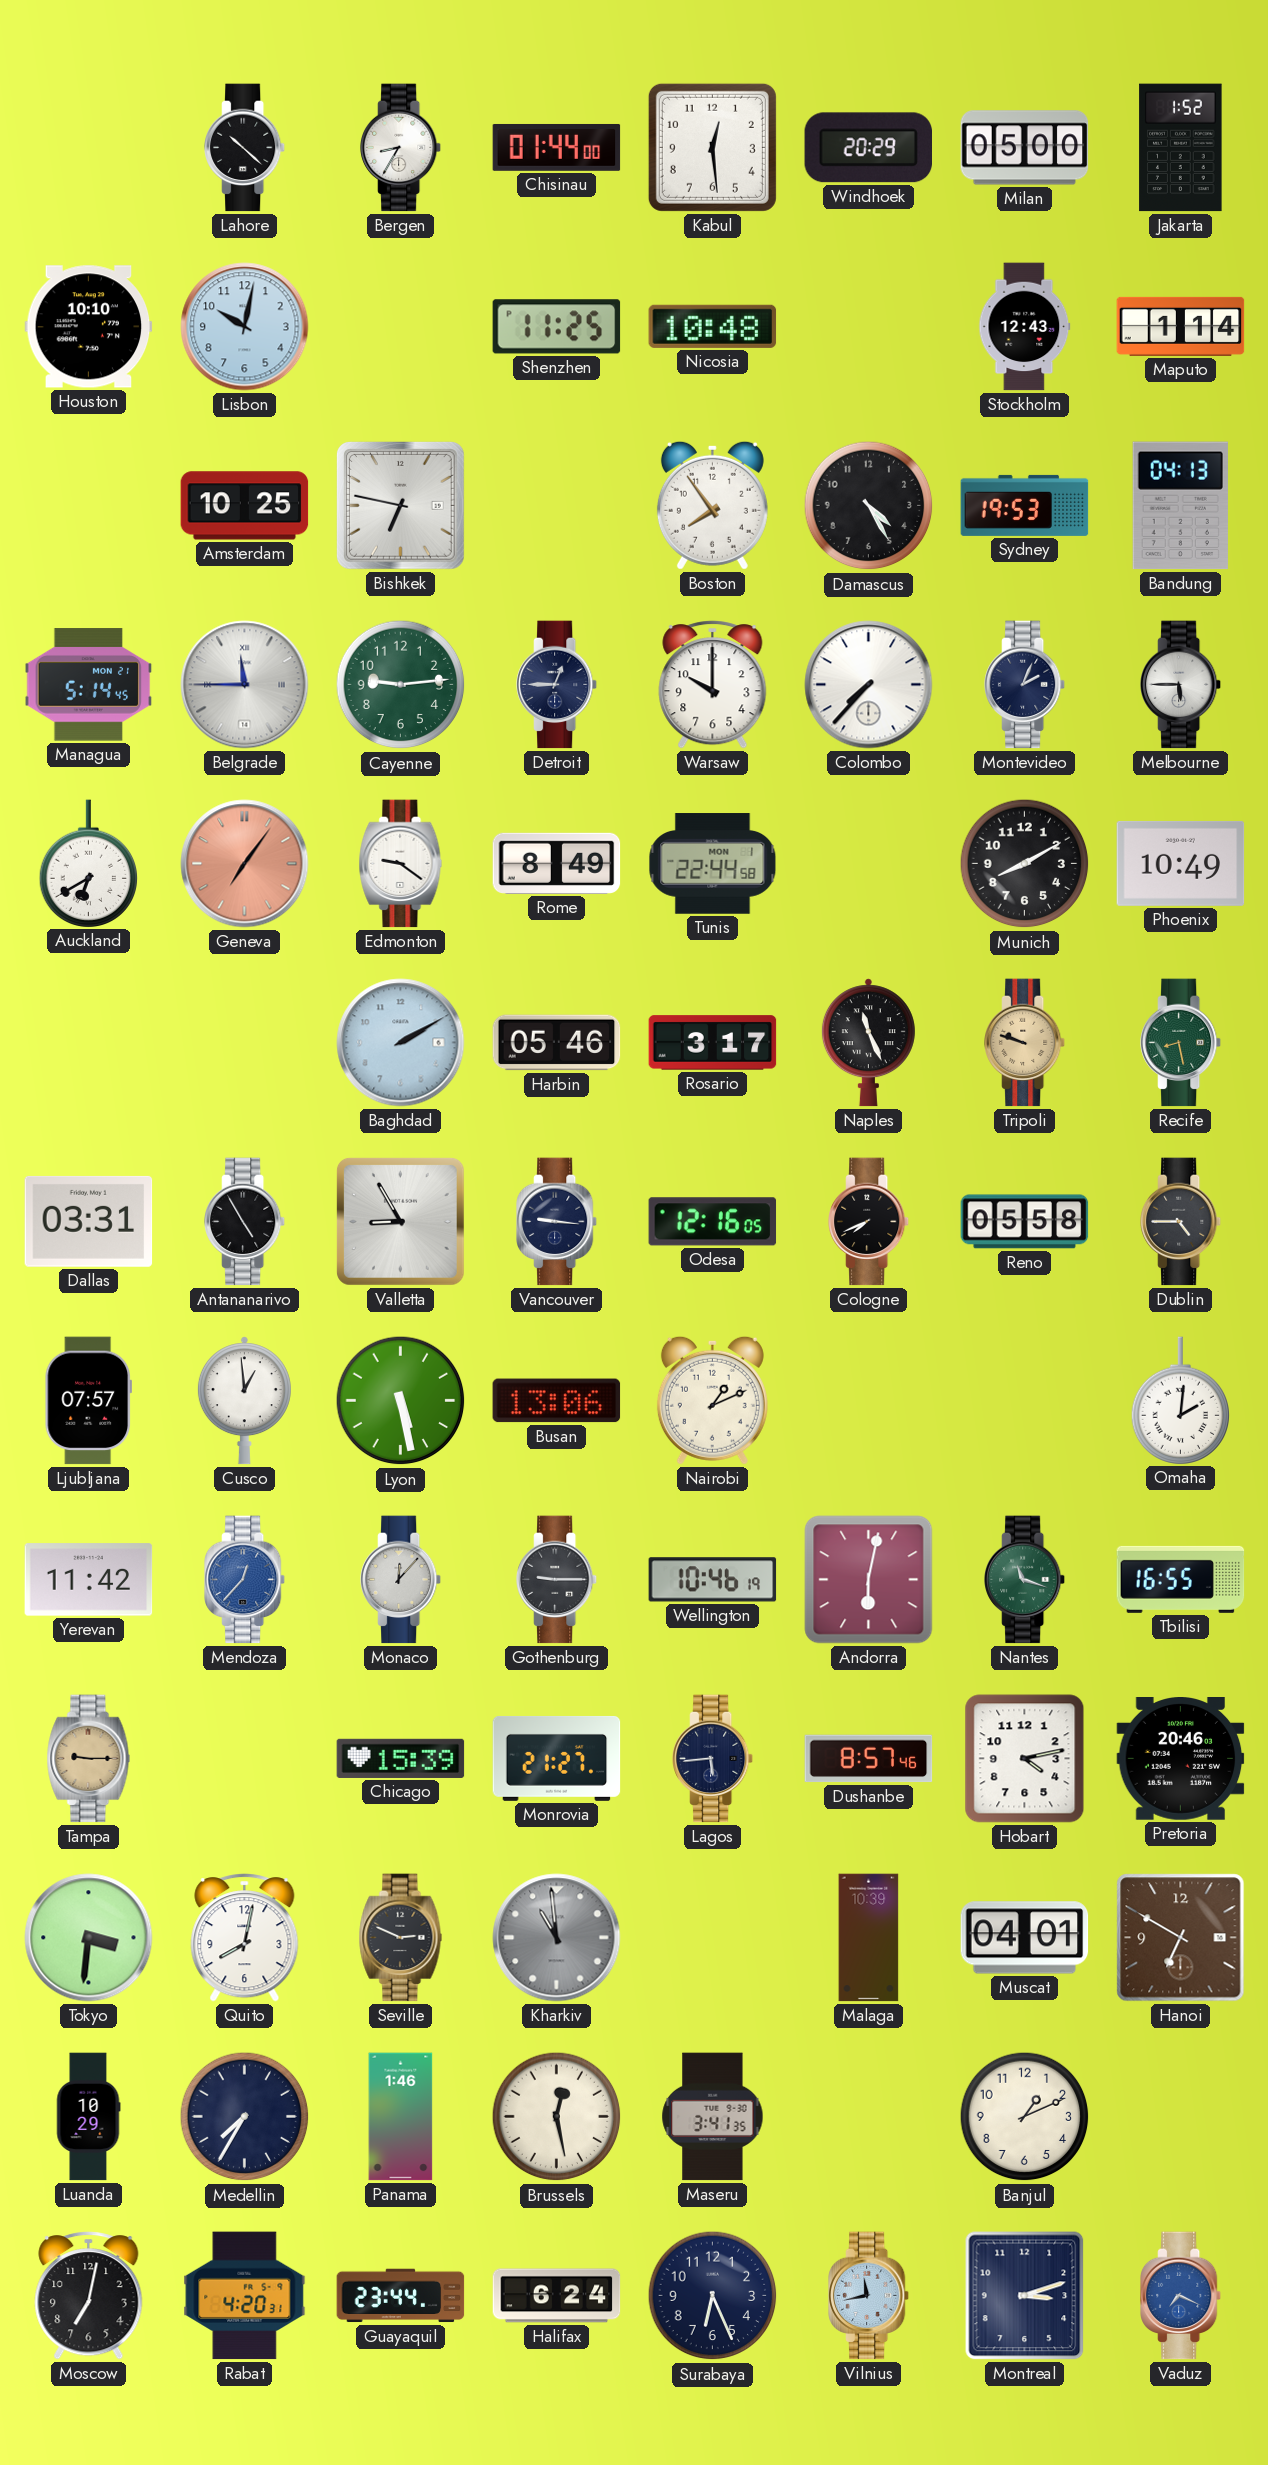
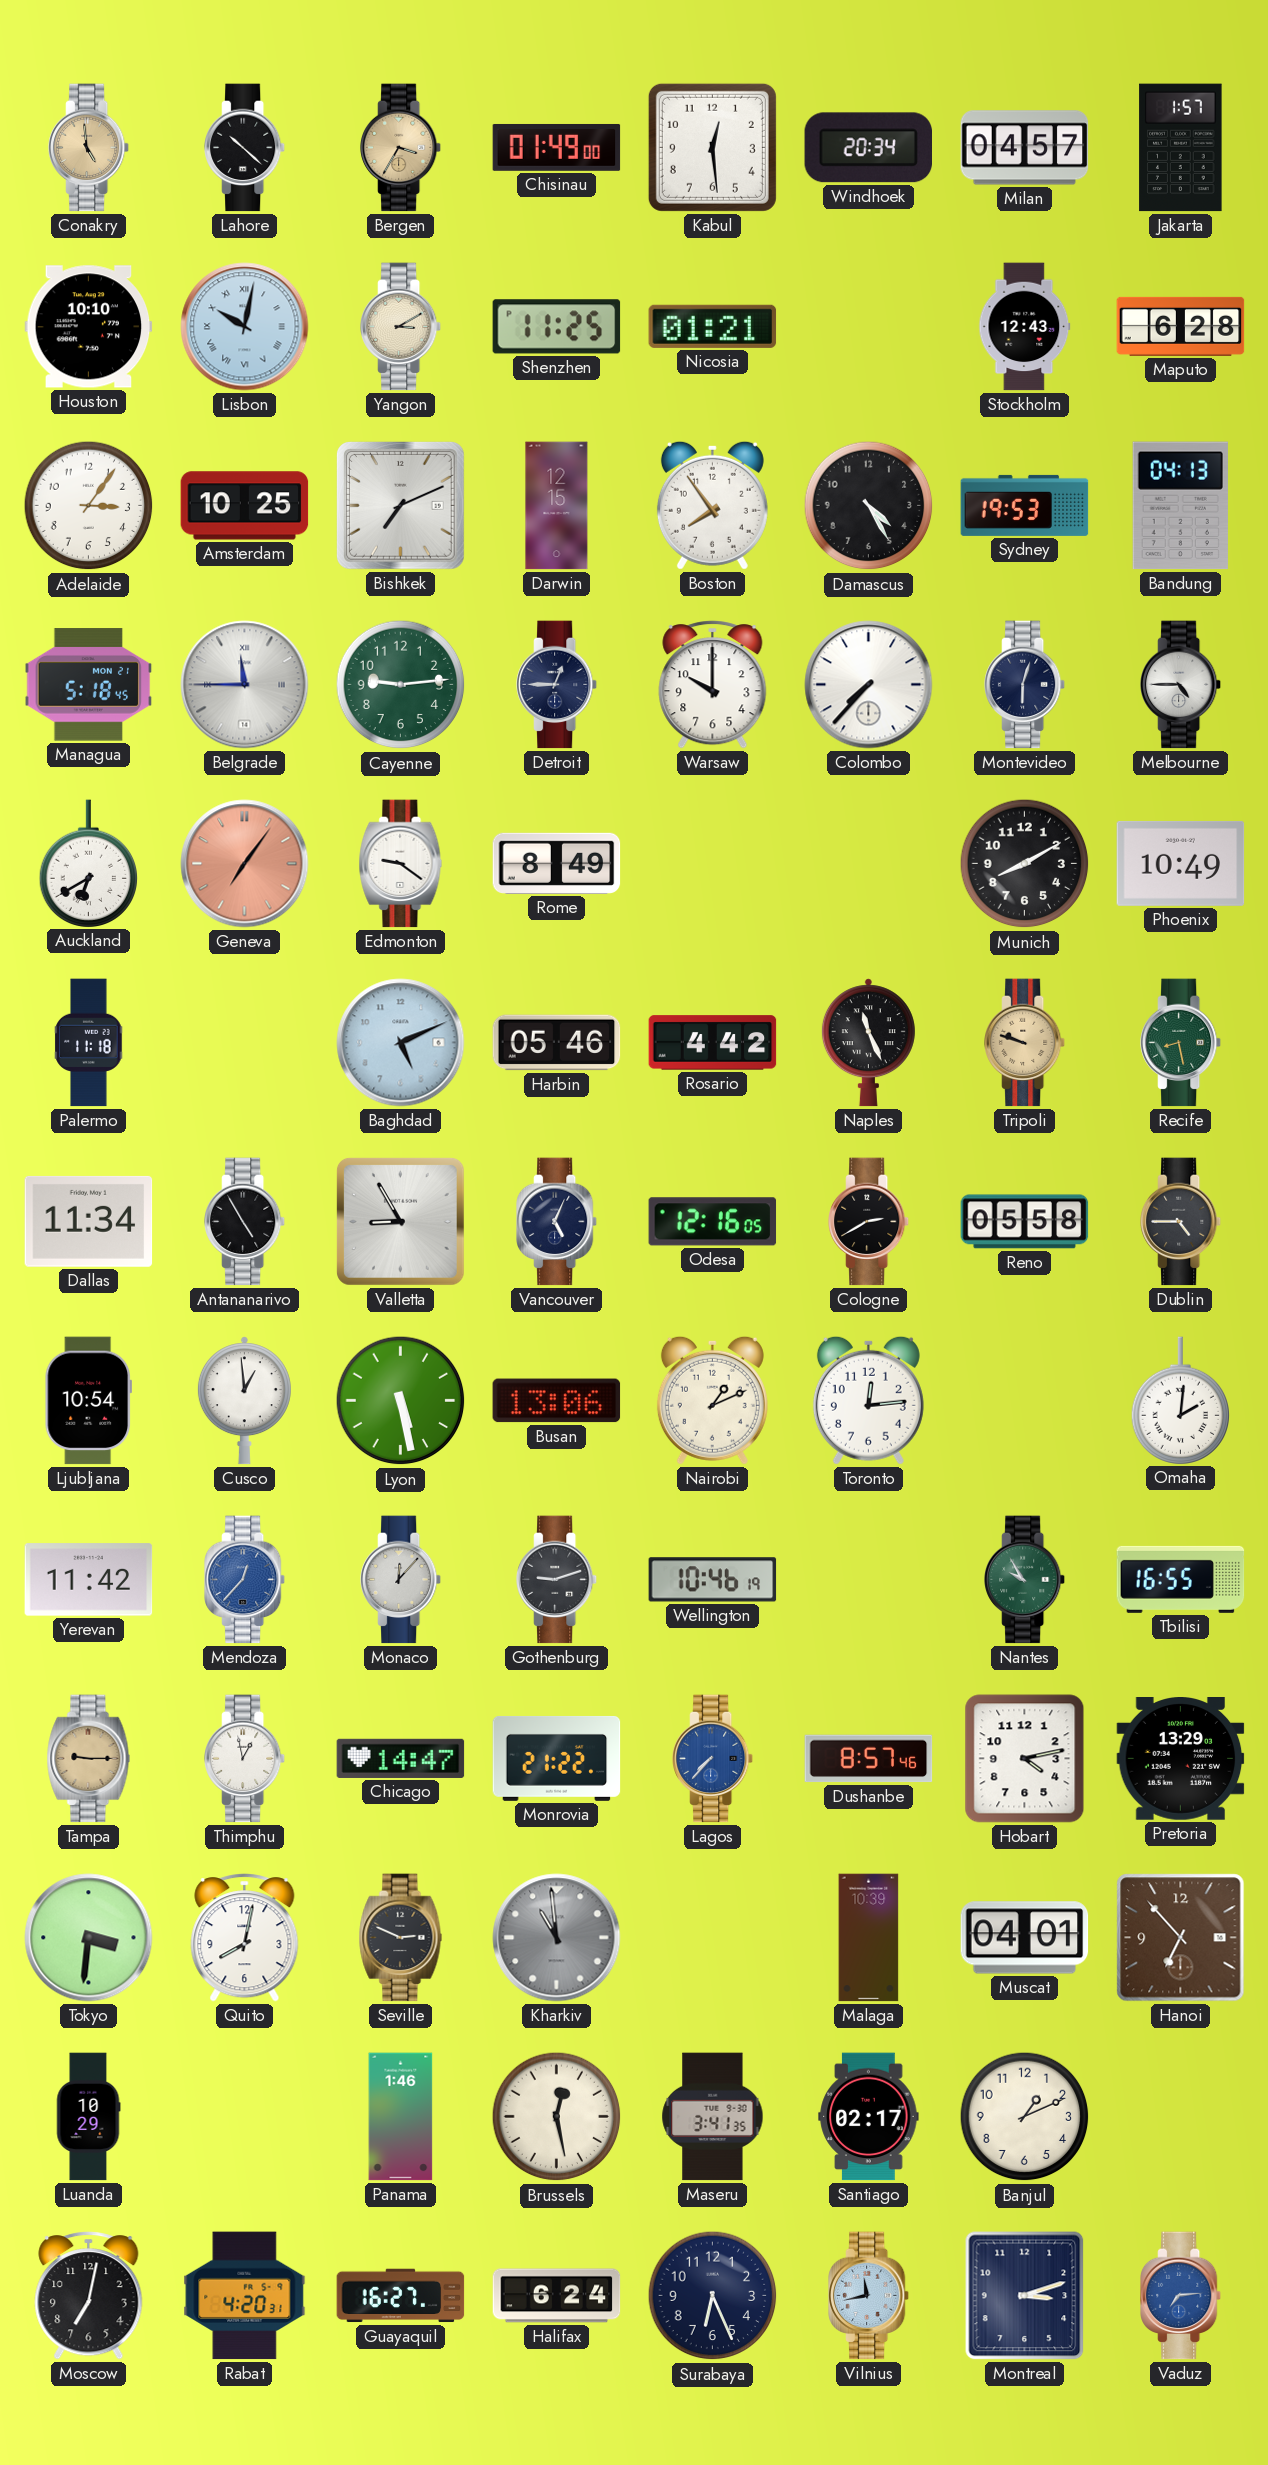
Conakry: none -> 4:59
Bergen: 8:35 -> 3:35
Bergen dial: white -> champagne
Chisinau: 01:44 -> 01:49
Windhoek: 20:29 -> 20:34
Milan: 05:00 -> 04:57
Jakarta: 1:52 -> 1:57
Lisbon numerals: Arabic -> Roman
Yangon: none -> 3:10
Nicosia: 10:48 -> 01:21
Maputo: 1:14 -> 6:28
Adelaide: none -> 3:06
Bishkek: 6:47 -> 7:11
Darwin: none -> 12:15
Managua: 5:14 -> 5:18
Montevideo: 2:04 -> 6:03
Melbourne: 5:45 -> 4:45
Tunis: 22:44 -> none
Palermo: none -> 11:18
Baghdad: 2:10 -> 5:11
Rosario: 3:17 -> 4:42
Dallas: 03:31 -> 11:34
Vancouver: 9:16 -> 5:04
Cologne: 7:41 -> 2:40
Ljubljana: 07:57 -> 10:54
Toronto: none -> 12:14
Gothenburg: 9:15 -> 9:12
Andorra: 6:02 -> none
Nantes: 11:18 -> 9:55
Thimphu: none -> 12:58
Chicago: 15:39 -> 14:47
Monrovia: 21:27 -> 21:22
Lagos: 5:44 -> 7:37
Lagos dial: navy -> blue
Pretoria: 20:46 -> 13:29
Hanoi: 6:50 -> 6:53
Medellin: 7:35 -> none
Santiago: none -> 02:17
Guayaquil: 23:44 -> 16:27
Vaduz: 7:19 -> 7:14
